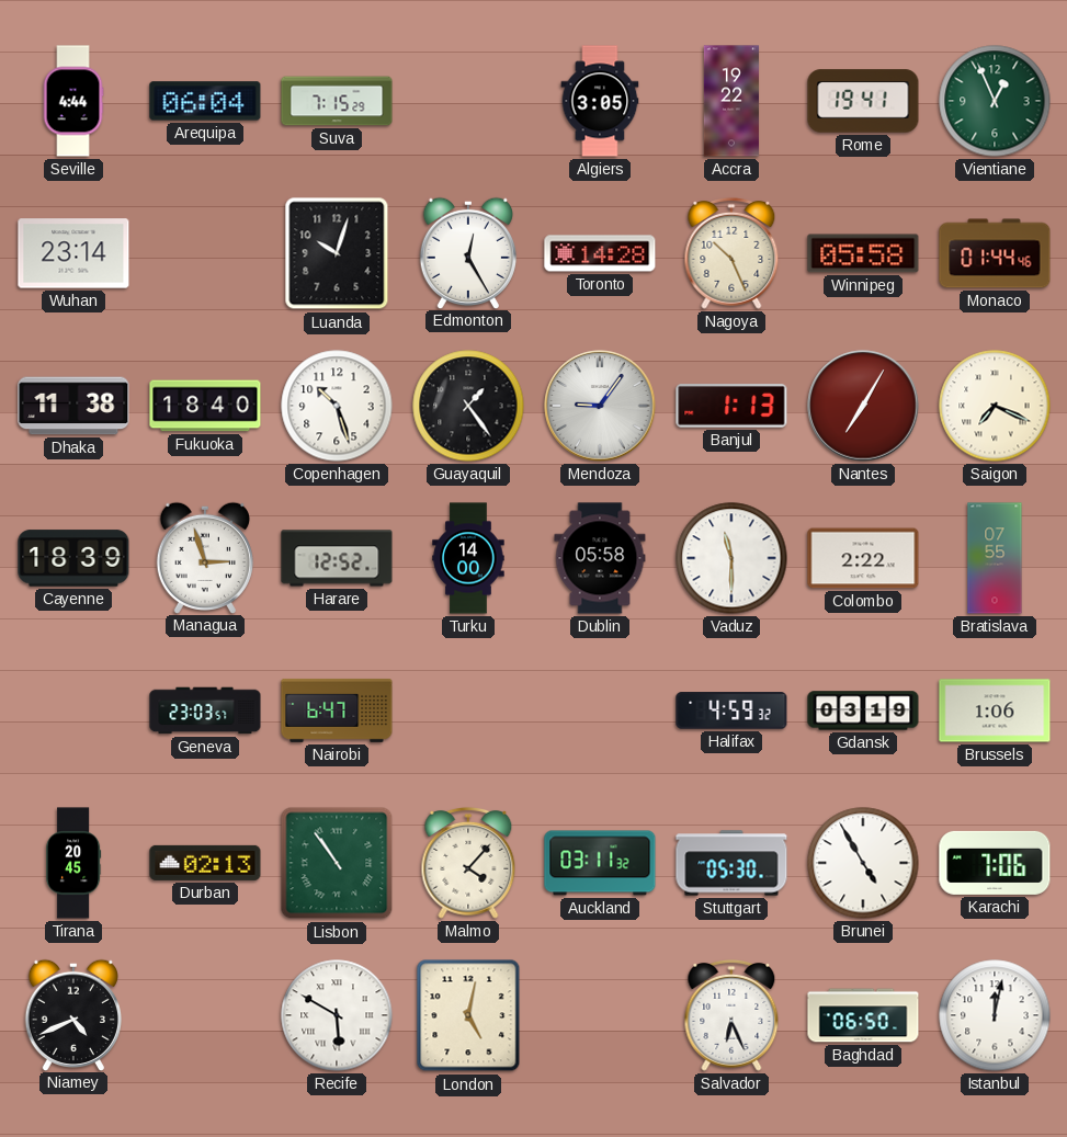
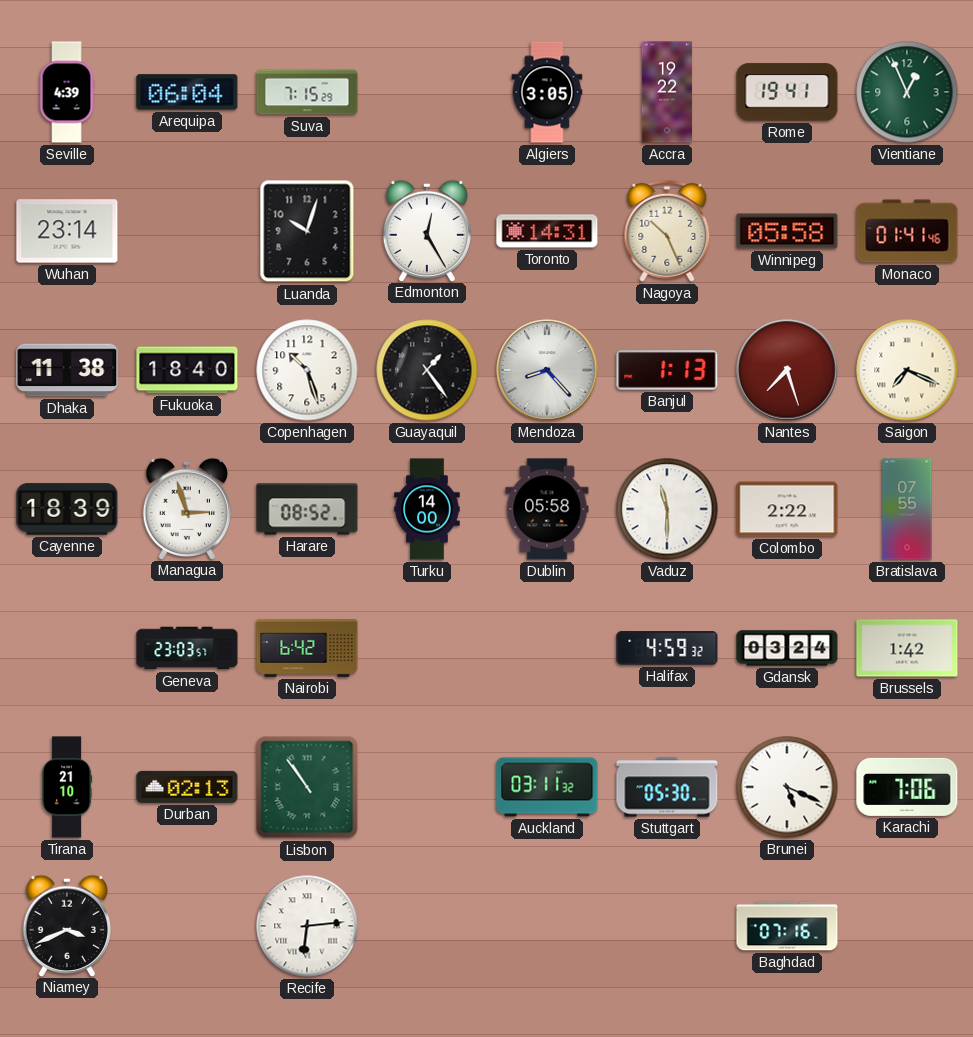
Seville: 4:44 -> 4:39
Toronto: 14:28 -> 14:31
Monaco: 01:44 -> 01:41
Mendoza: 9:06 -> 8:23
Nantes: 7:05 -> 7:27
Harare: 12:52 -> 08:52
Nairobi: 6:47 -> 6:42
Gdansk: 03:19 -> 03:24
Brussels: 1:06 -> 1:42
Tirana: 20:45 -> 21:10
Malmo: 4:07 -> none
Brunei: 4:55 -> 5:19
Niamey: 4:41 -> 3:41
Recife: 5:50 -> 6:14
London: 5:02 -> none
Salvador: 6:26 -> none
Baghdad: 06:50 -> 07:16
Istanbul: 12:02 -> none
